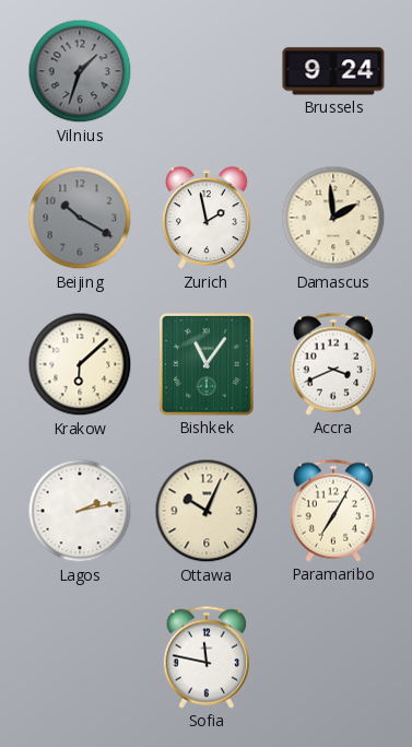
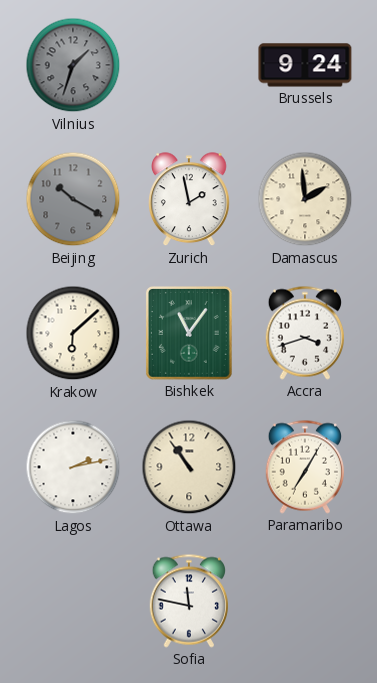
Accra: 3:41 -> 3:42
Ottawa: 10:04 -> 10:54
